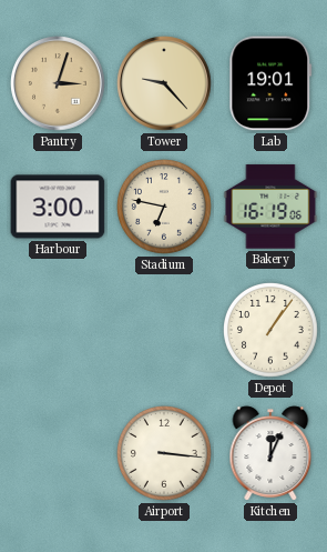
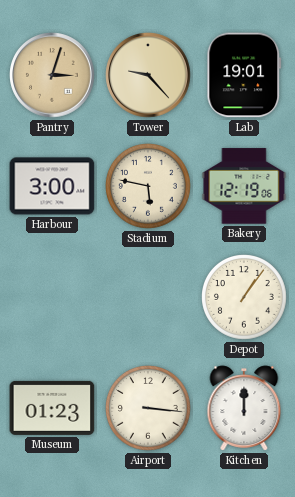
Stadium: 6:47 -> 5:47
Bakery: 16:19 -> 12:19
Museum: none -> 01:23
Kitchen: 12:04 -> 12:00
